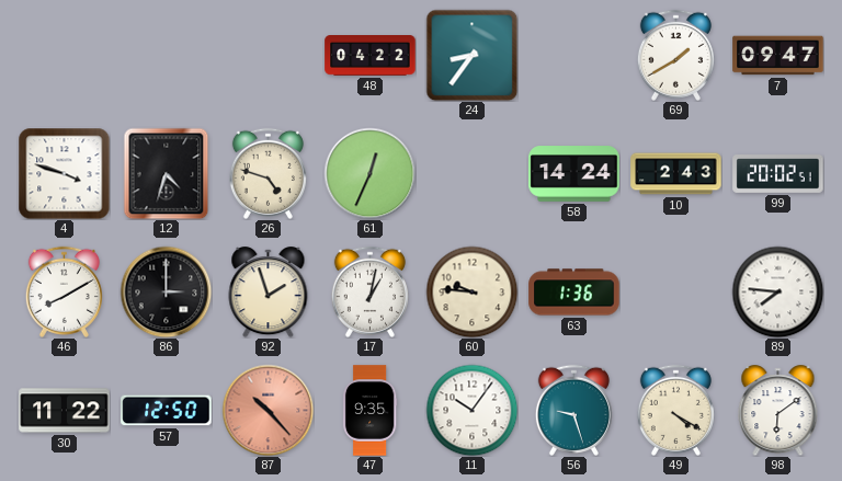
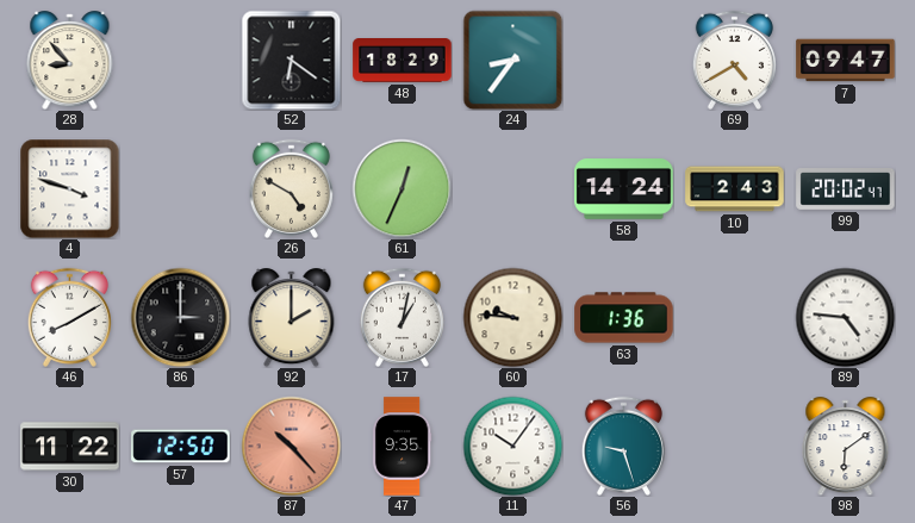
28: none -> 8:53
52: none -> 6:21
48: 04:22 -> 18:29
69: 1:40 -> 4:40
12: 4:33 -> none
26: 4:48 -> 4:50
99: 20:02:51 -> 20:02:47
92: 1:57 -> 2:00
89: 7:46 -> 4:46
49: 4:20 -> none
